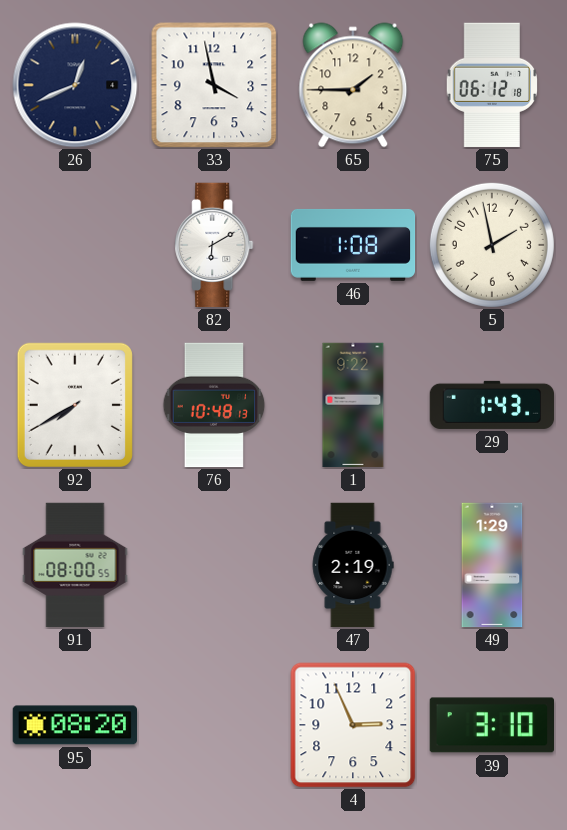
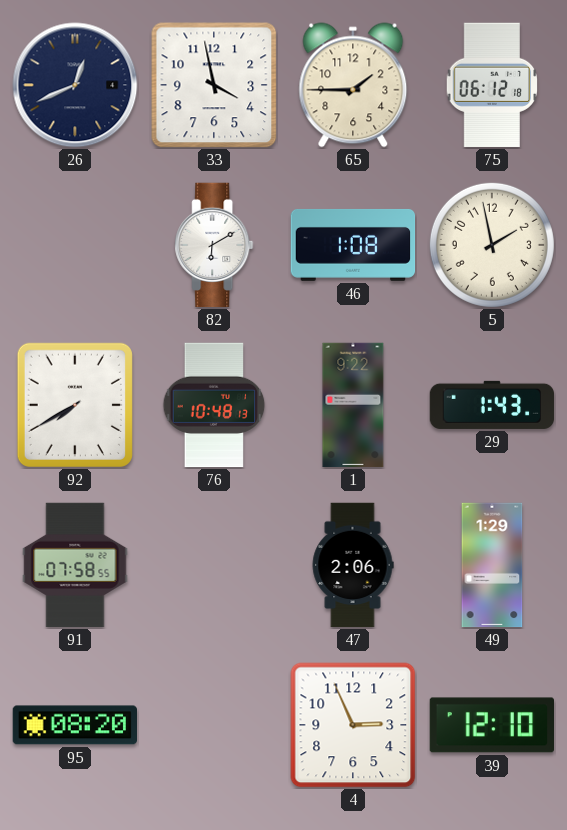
91: 08:00 -> 07:58
47: 2:19 -> 2:06
39: 3:10 -> 12:10
